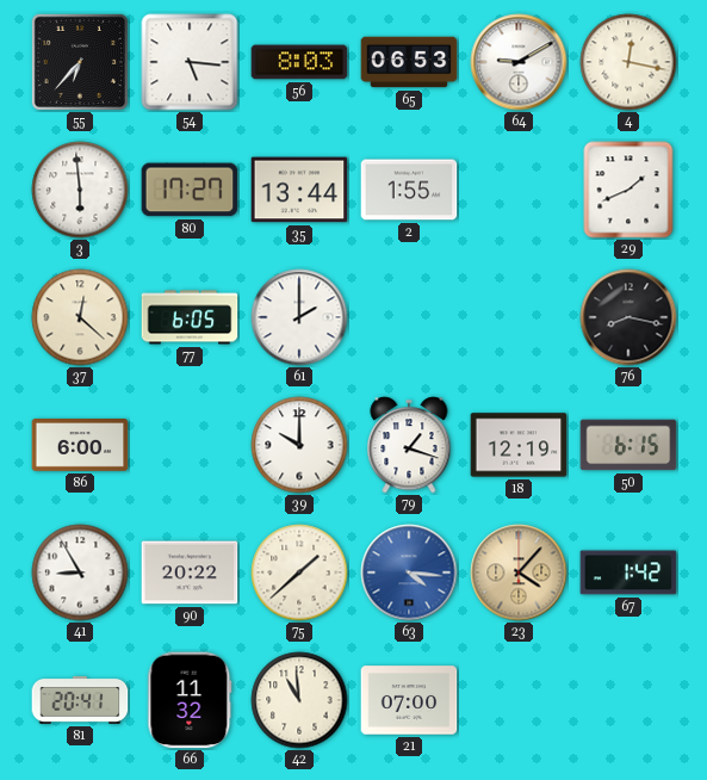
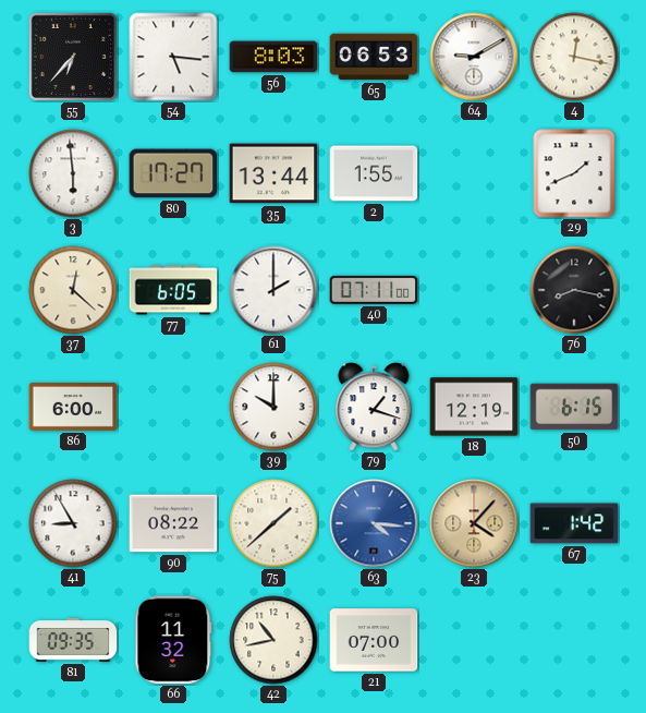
40: none -> 07:11
90: 20:22 -> 08:22
81: 20:41 -> 09:35
42: 10:59 -> 10:43
